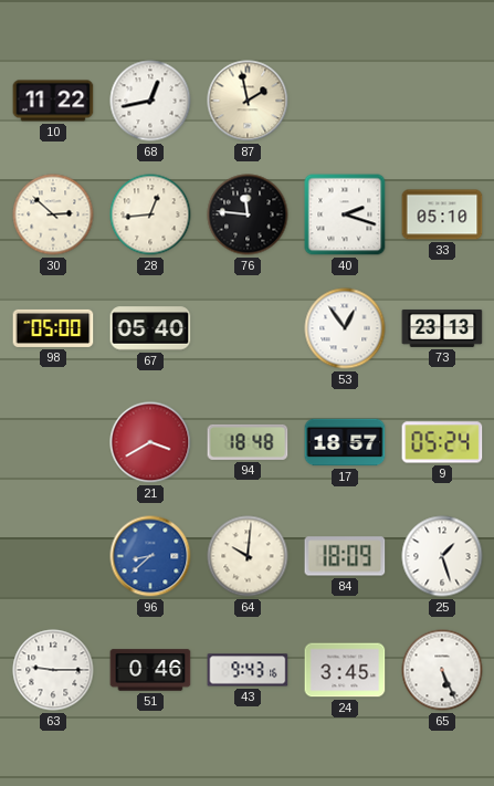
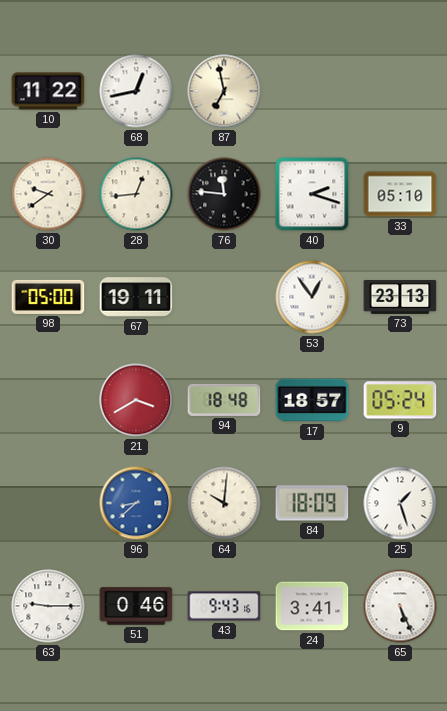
87: 1:58 -> 6:58
30: 2:52 -> 9:39
67: 05:40 -> 19:11
24: 3:45 -> 3:41
